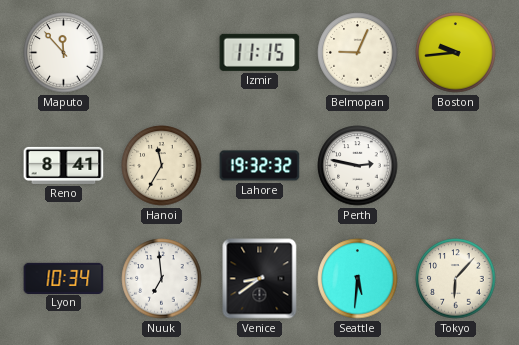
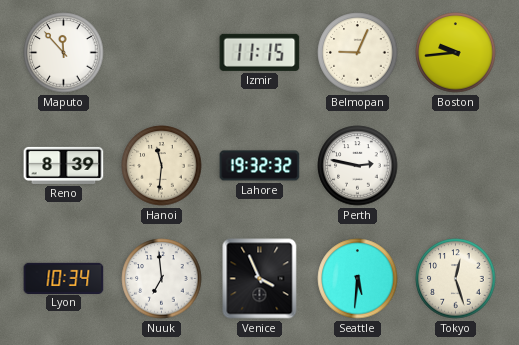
Reno: 8:41 -> 8:39
Hanoi: 11:35 -> 11:31
Venice: 8:39 -> 3:56
Tokyo: 6:07 -> 12:27
